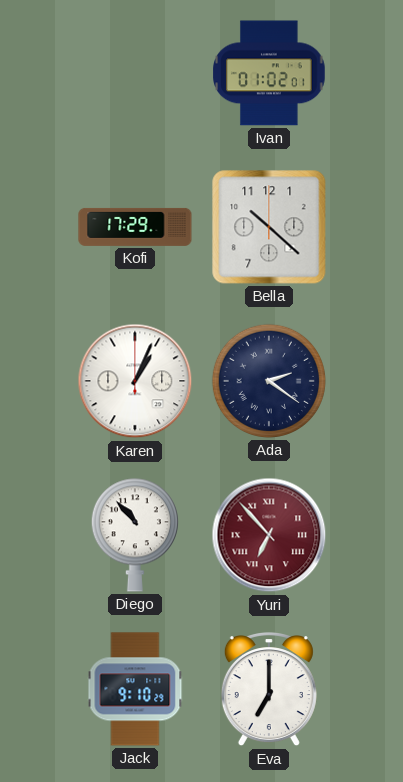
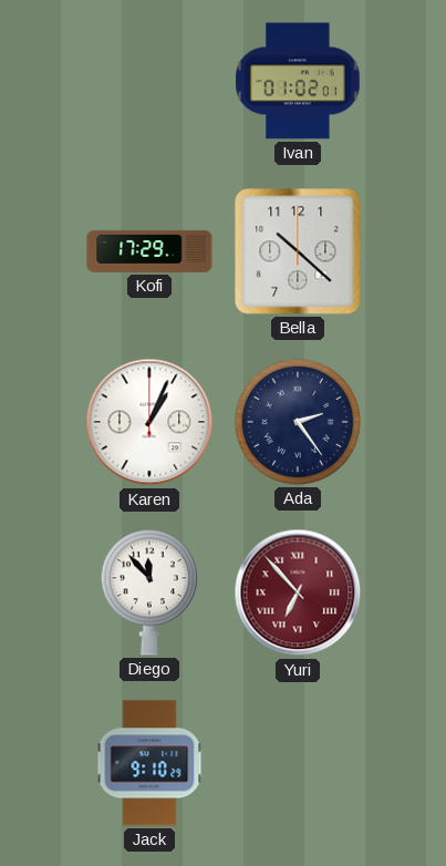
Ada: 2:21 -> 2:24
Diego: 10:53 -> 11:53
Eva: 7:00 -> none
